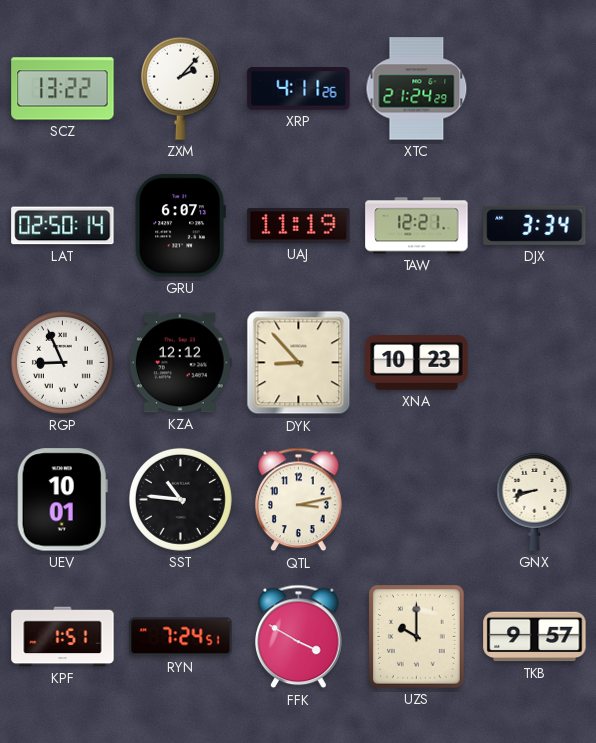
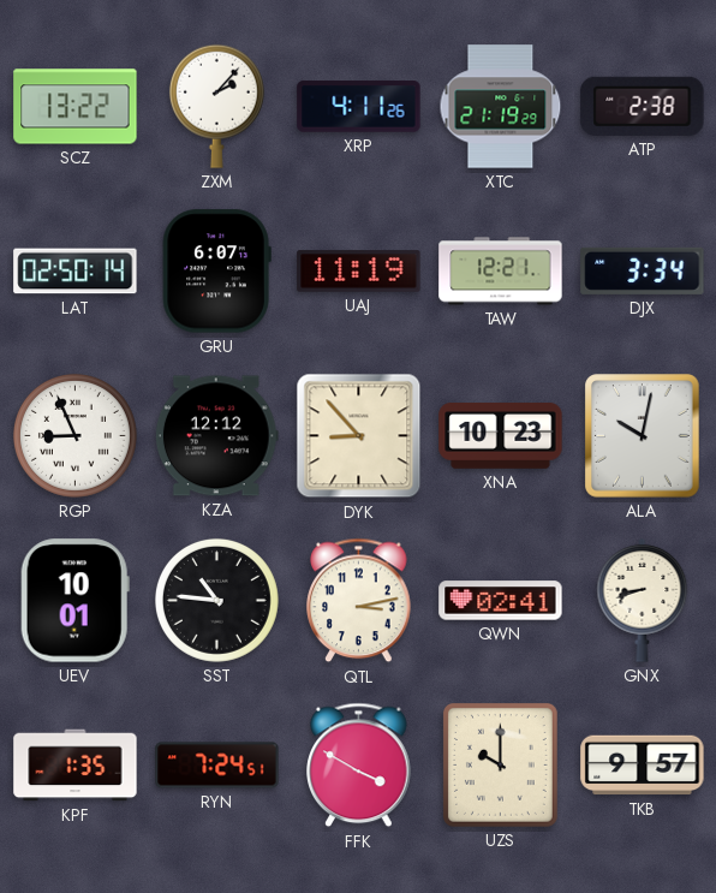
XTC: 21:24 -> 21:19
ATP: none -> 2:38
ALA: none -> 10:02
QWN: none -> 02:41
KPF: 1:51 -> 1:35
